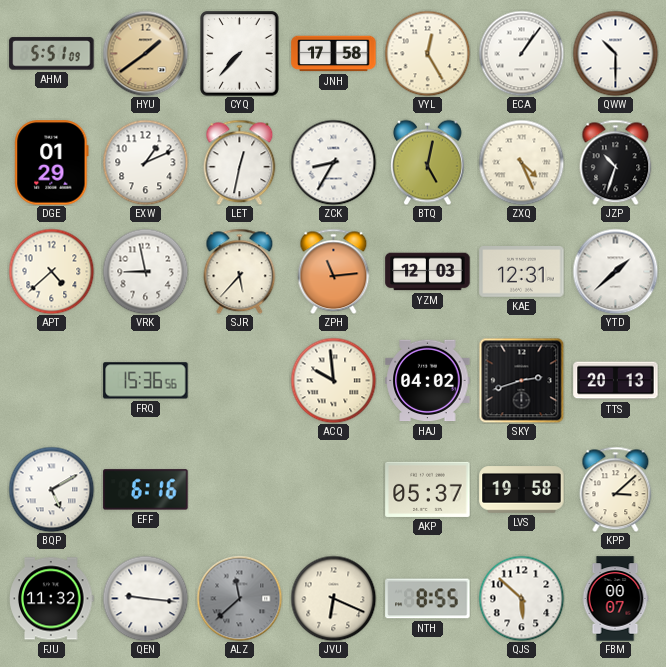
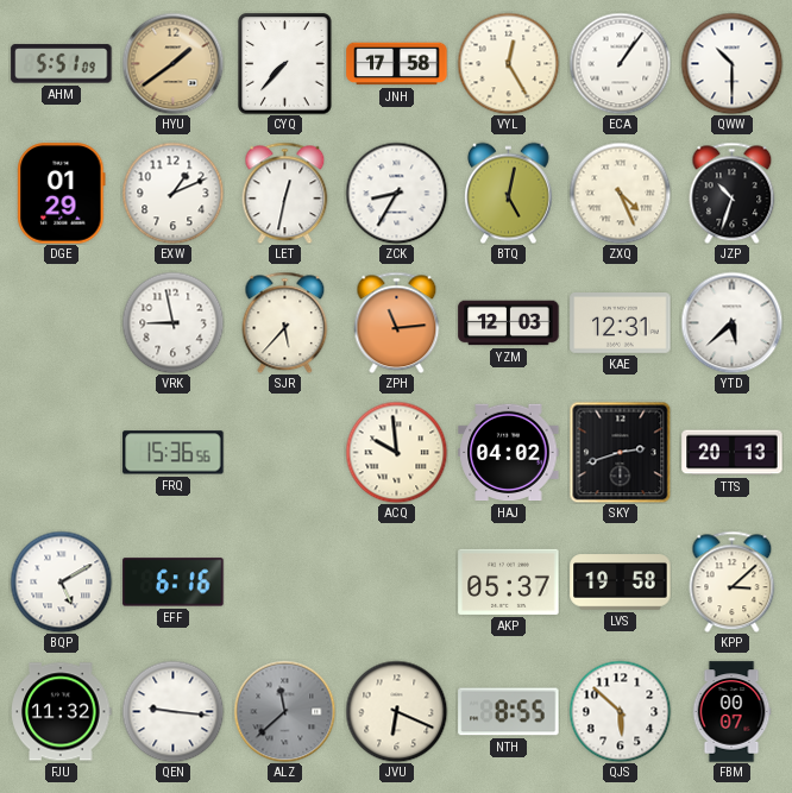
APT: 4:38 -> none
YTD: 1:38 -> 5:38
